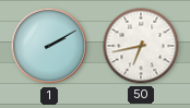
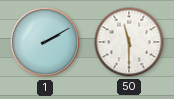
50: 6:43 -> 11:30
